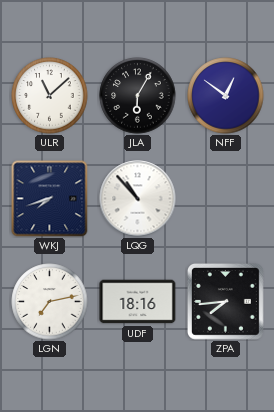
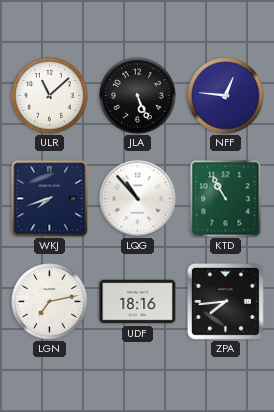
JLA: 6:05 -> 5:26
NFF: 12:51 -> 12:46
KTD: none -> 10:55
